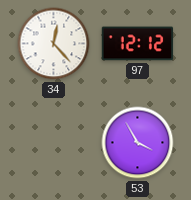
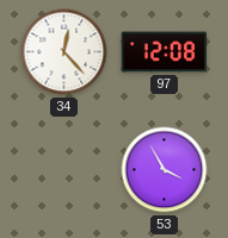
97: 12:12 -> 12:08
